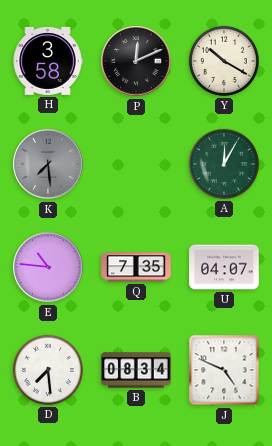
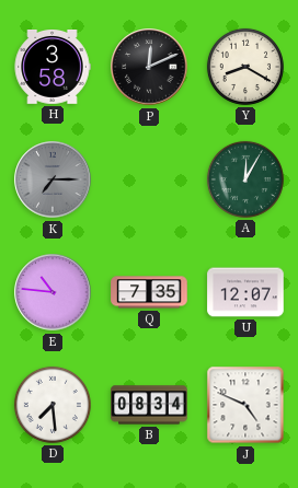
Y: 10:20 -> 8:20
K: 7:29 -> 7:15
U: 04:07 -> 12:07
